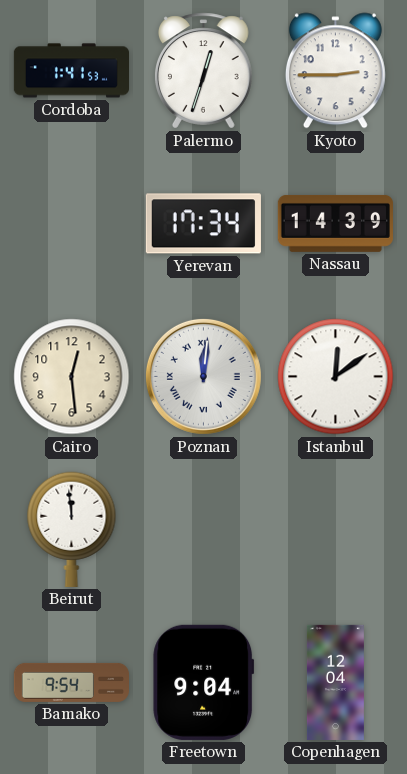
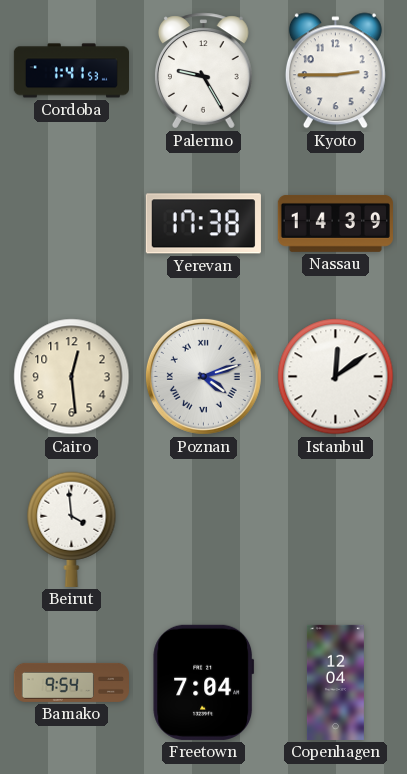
Palermo: 12:33 -> 9:25
Yerevan: 17:34 -> 17:38
Poznan: 12:01 -> 4:12
Beirut: 11:59 -> 3:59
Freetown: 9:04 -> 7:04
